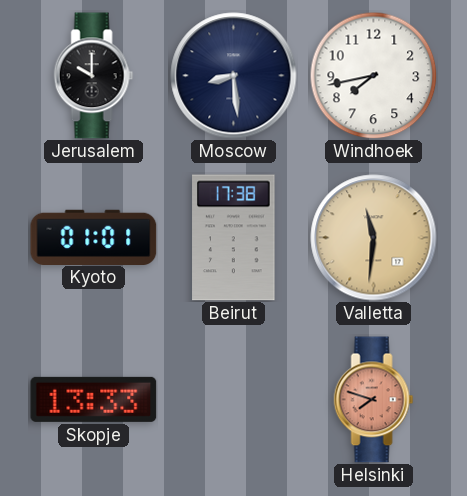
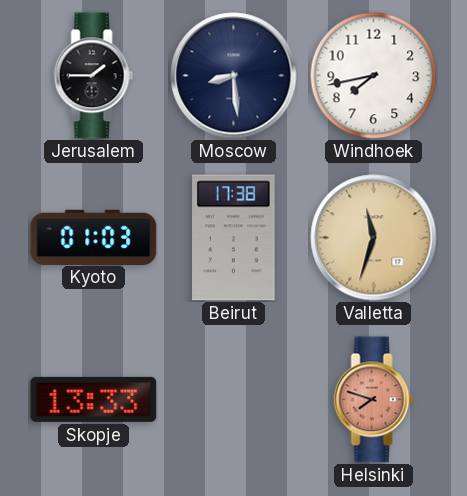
Jerusalem: 10:00 -> 1:45
Kyoto: 01:01 -> 01:03
Valletta: 11:31 -> 11:33
